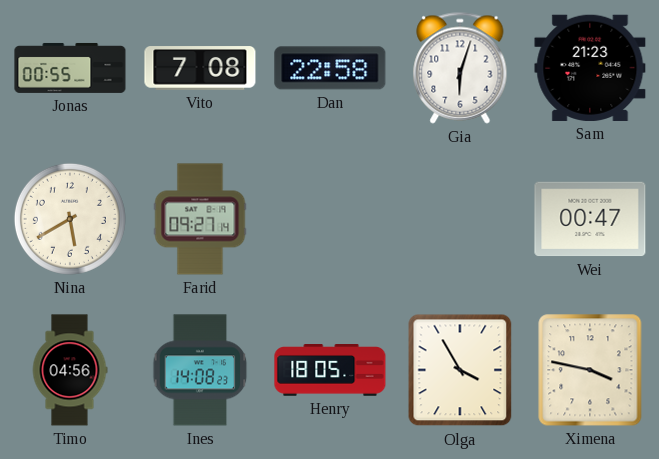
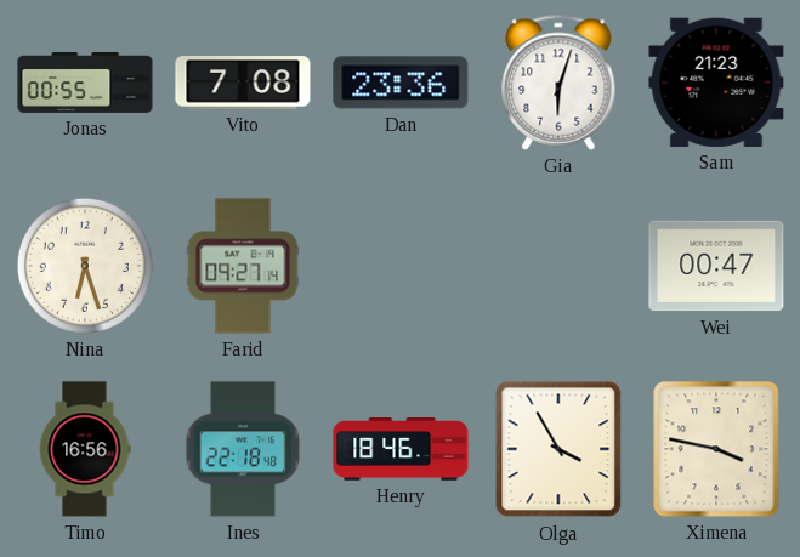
Dan: 22:58 -> 23:36
Nina: 5:40 -> 6:27
Timo: 04:56 -> 16:56
Ines: 14:08 -> 22:18
Henry: 18:05 -> 18:46
